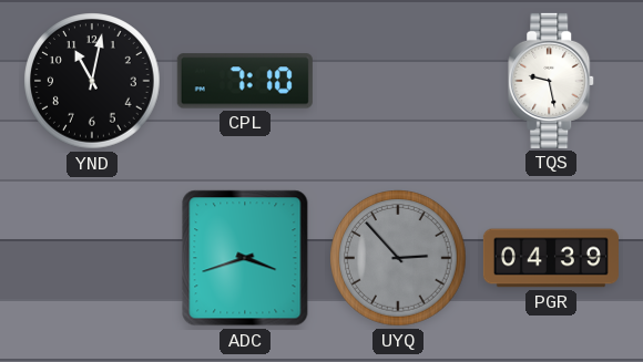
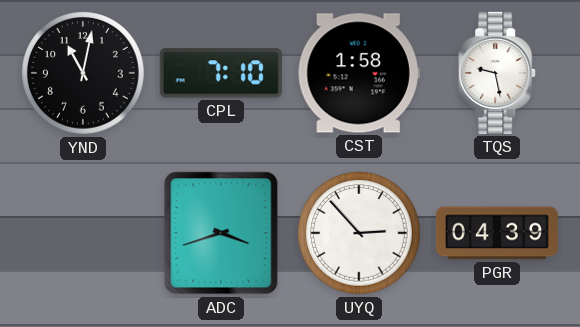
CST: none -> 1:58
UYQ dial: grey -> white
